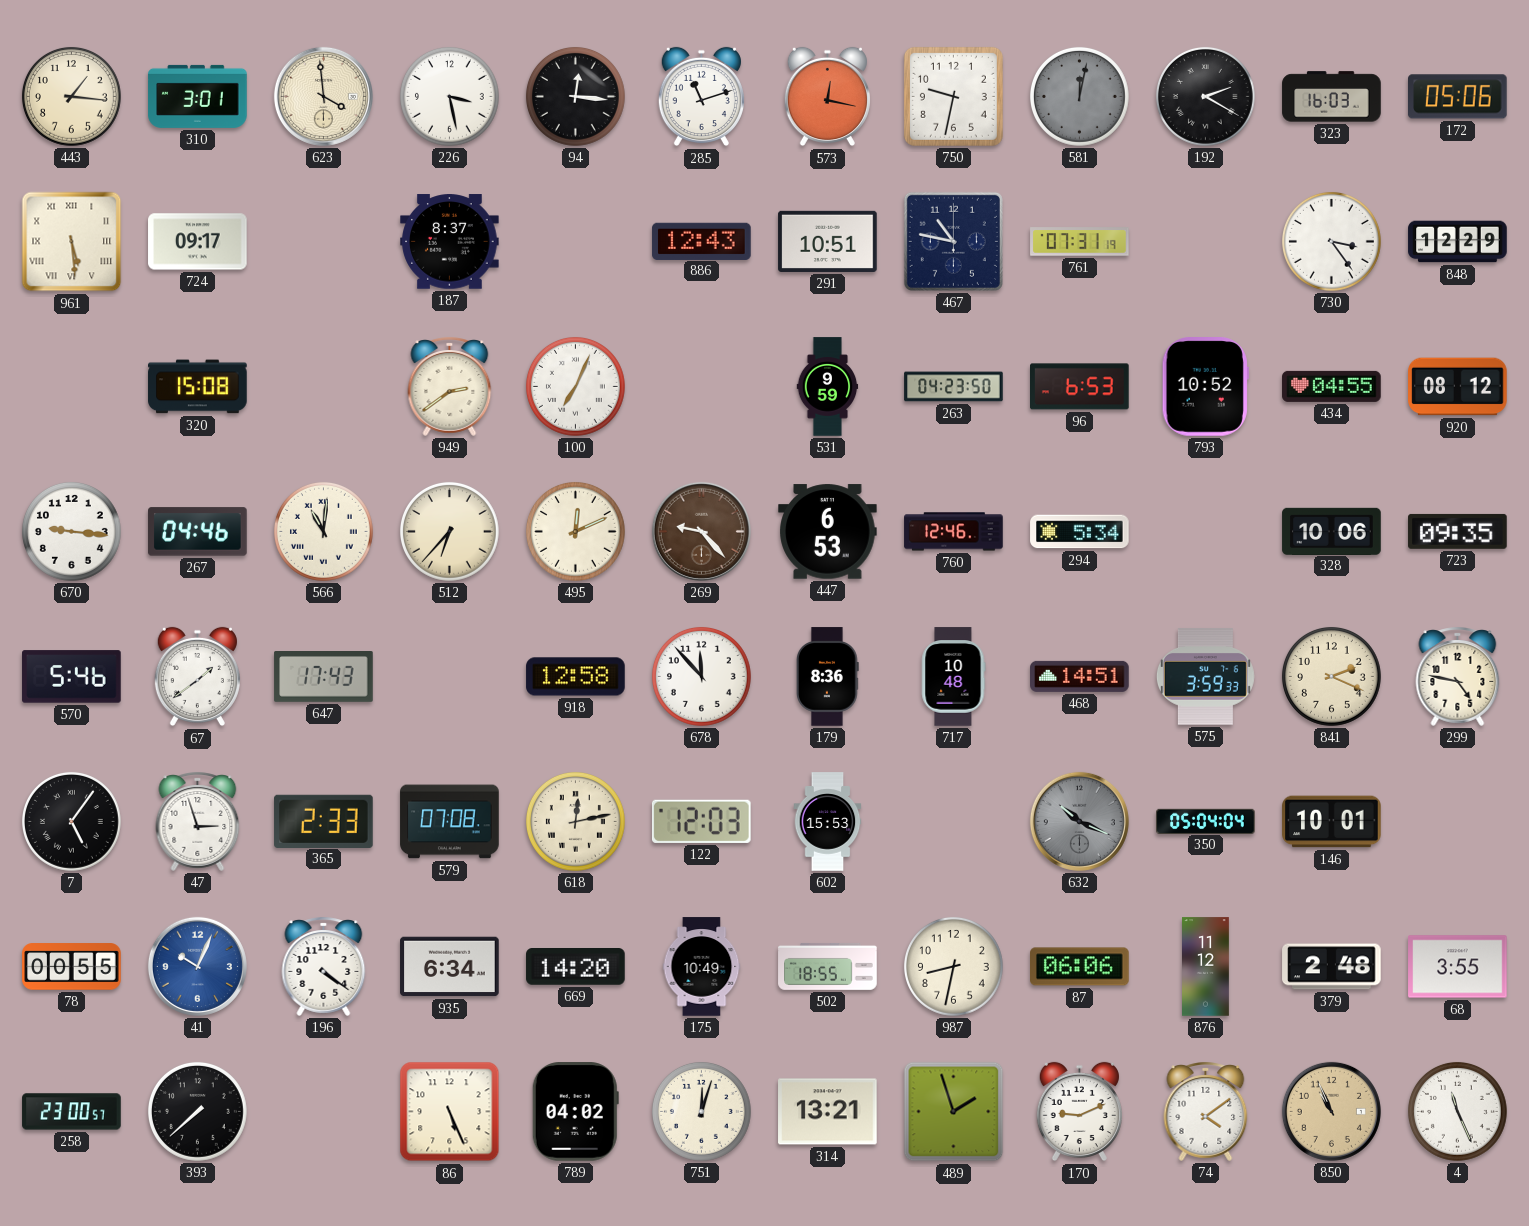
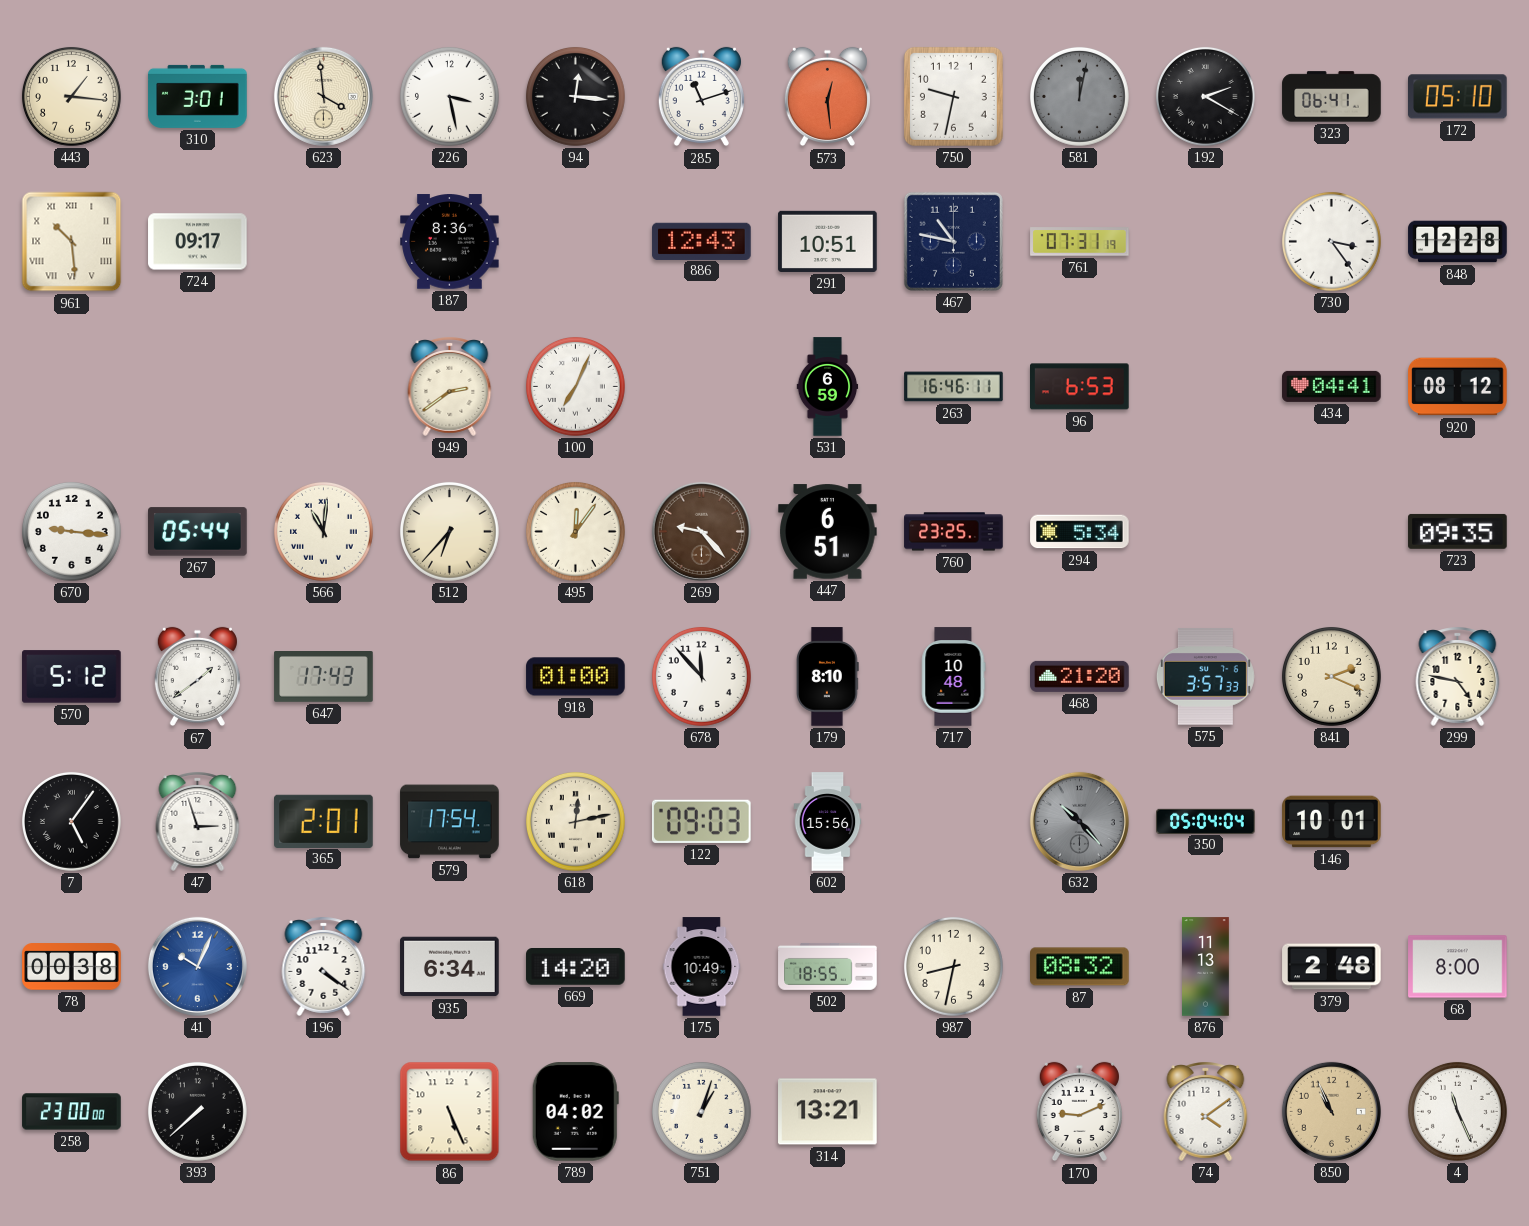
573: 12:17 -> 12:29
323: 16:03 -> 06:41
172: 05:06 -> 05:10
961: 5:29 -> 10:29
187: 8:37 -> 8:36
848: 12:29 -> 12:28
320: 15:08 -> none
531: 9:59 -> 6:59
263: 04:23 -> 16:46
793: 10:52 -> none
434: 04:55 -> 04:41
267: 04:46 -> 05:44
495: 12:11 -> 12:06
447: 6:53 -> 6:51
760: 12:46 -> 23:25
328: 10:06 -> none
570: 5:46 -> 5:12
918: 12:58 -> 01:00
179: 8:36 -> 8:10
468: 14:51 -> 21:20
575: 3:59 -> 3:57
365: 2:33 -> 2:01
579: 07:08 -> 17:54
122: 12:03 -> 09:03
602: 15:53 -> 15:56
632: 10:19 -> 10:23
78: 00:55 -> 00:38
87: 06:06 -> 08:32
876: 11:12 -> 11:13
68: 3:55 -> 8:00
258: 23:00:57 -> 23:00:00
751: 12:03 -> 1:03
489: 1:57 -> none
